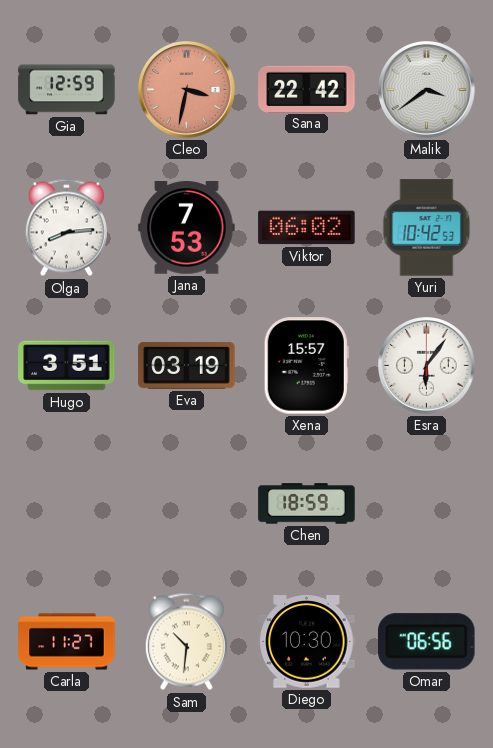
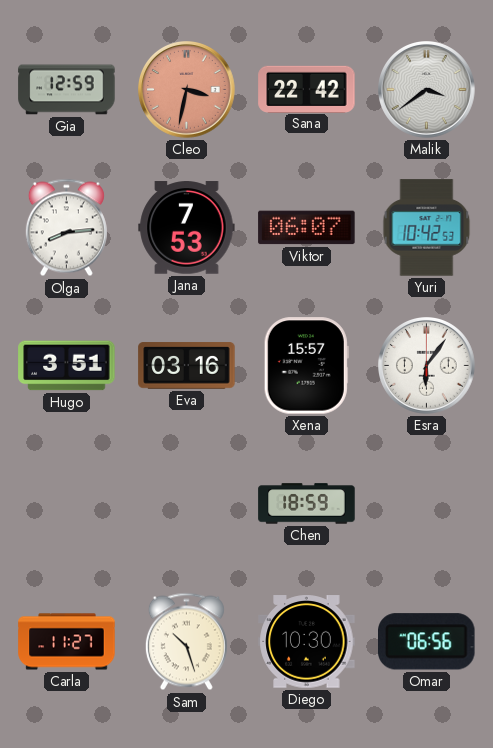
Viktor: 06:02 -> 06:07
Eva: 03:19 -> 03:16
Sam: 10:31 -> 10:27
